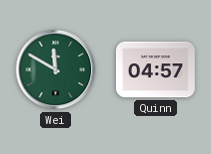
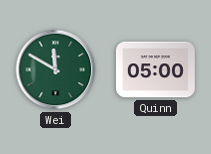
Quinn: 04:57 -> 05:00
